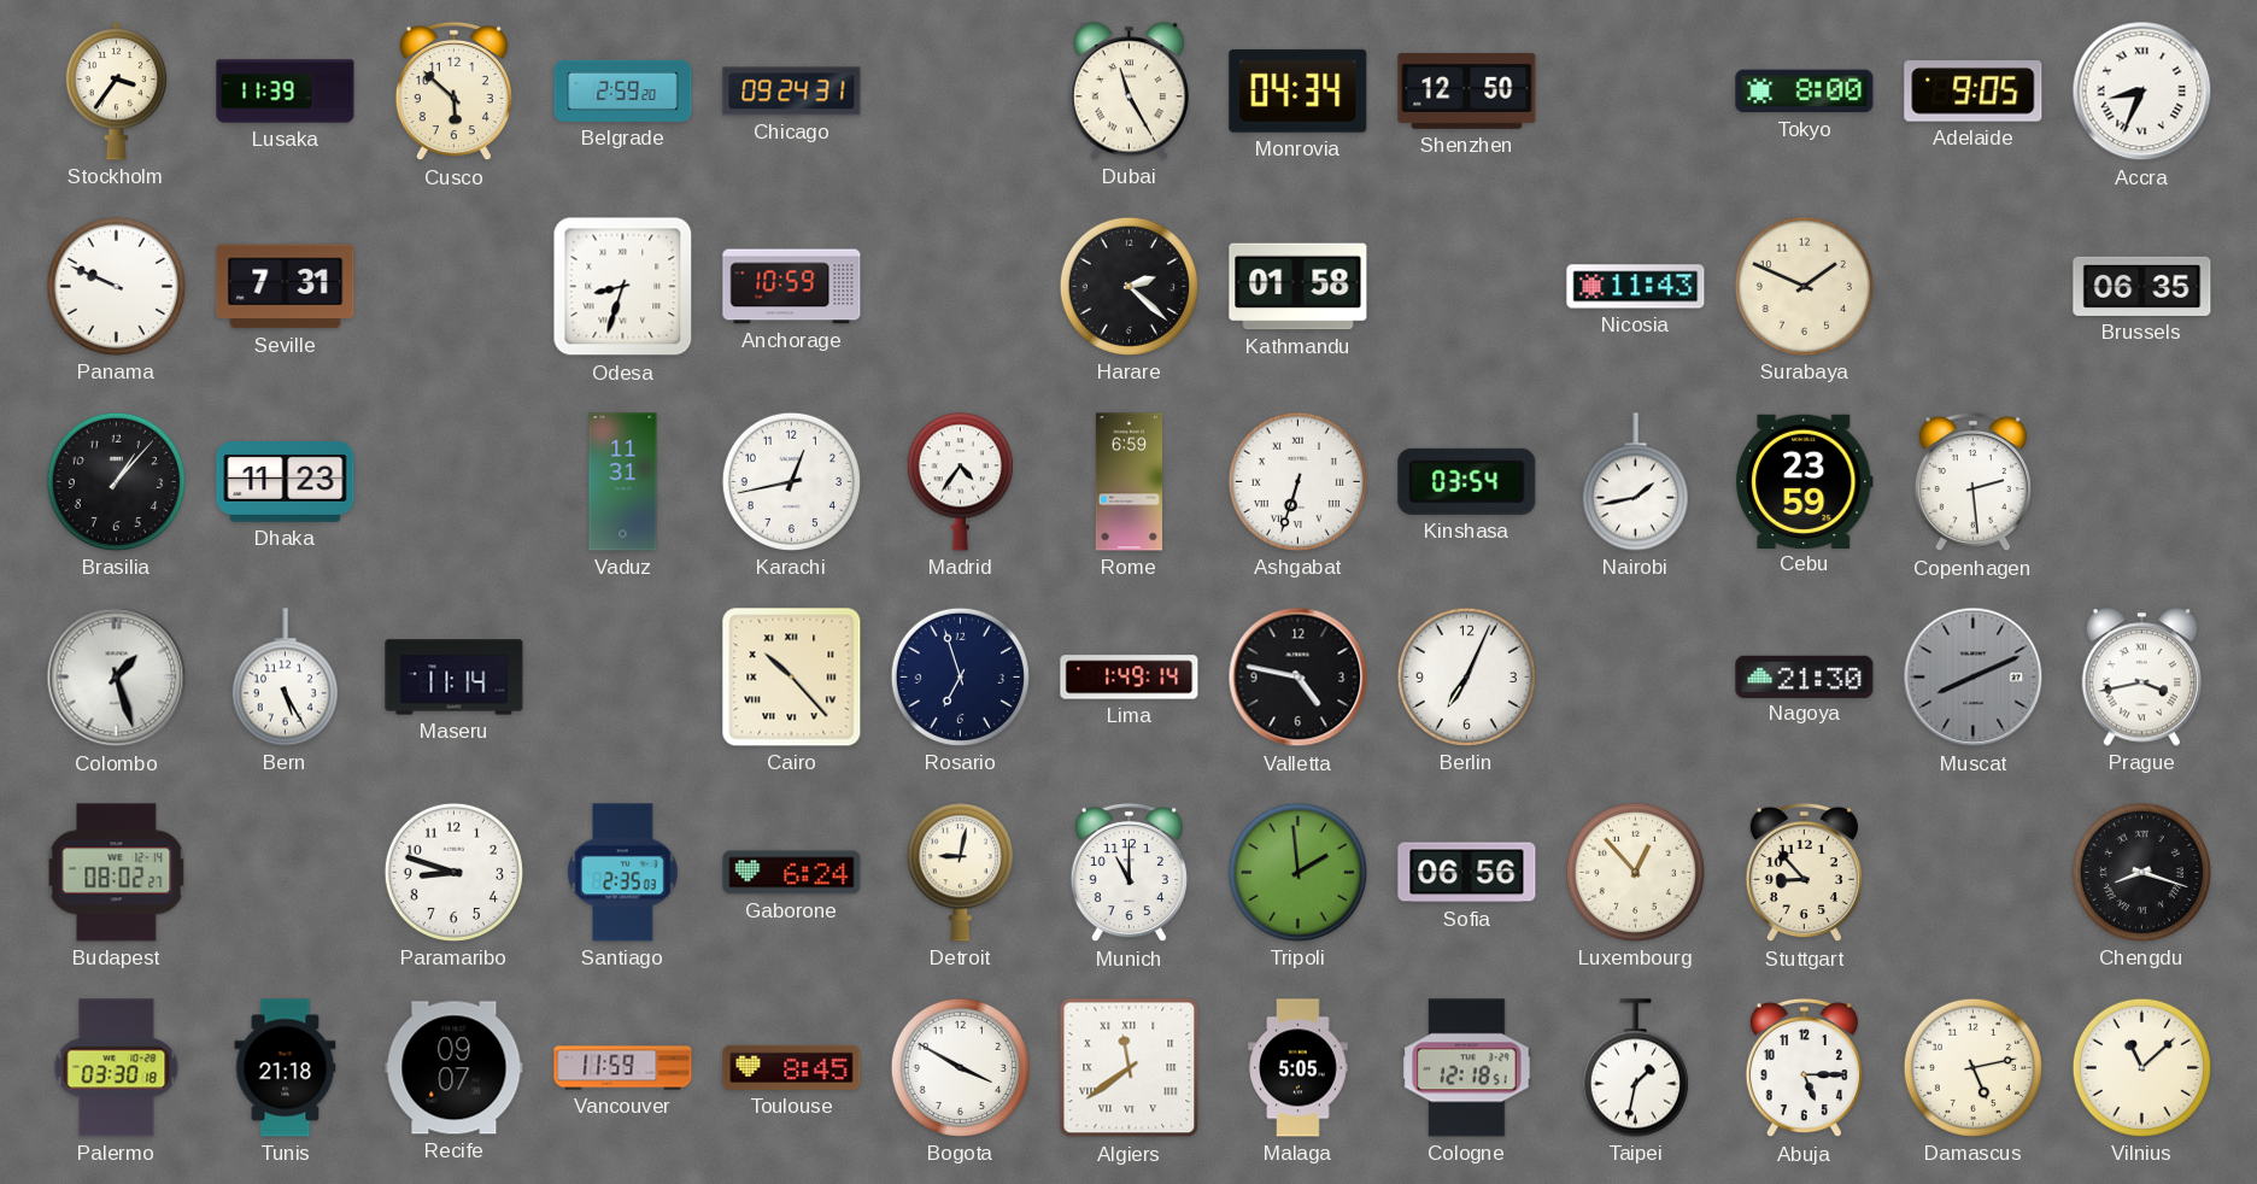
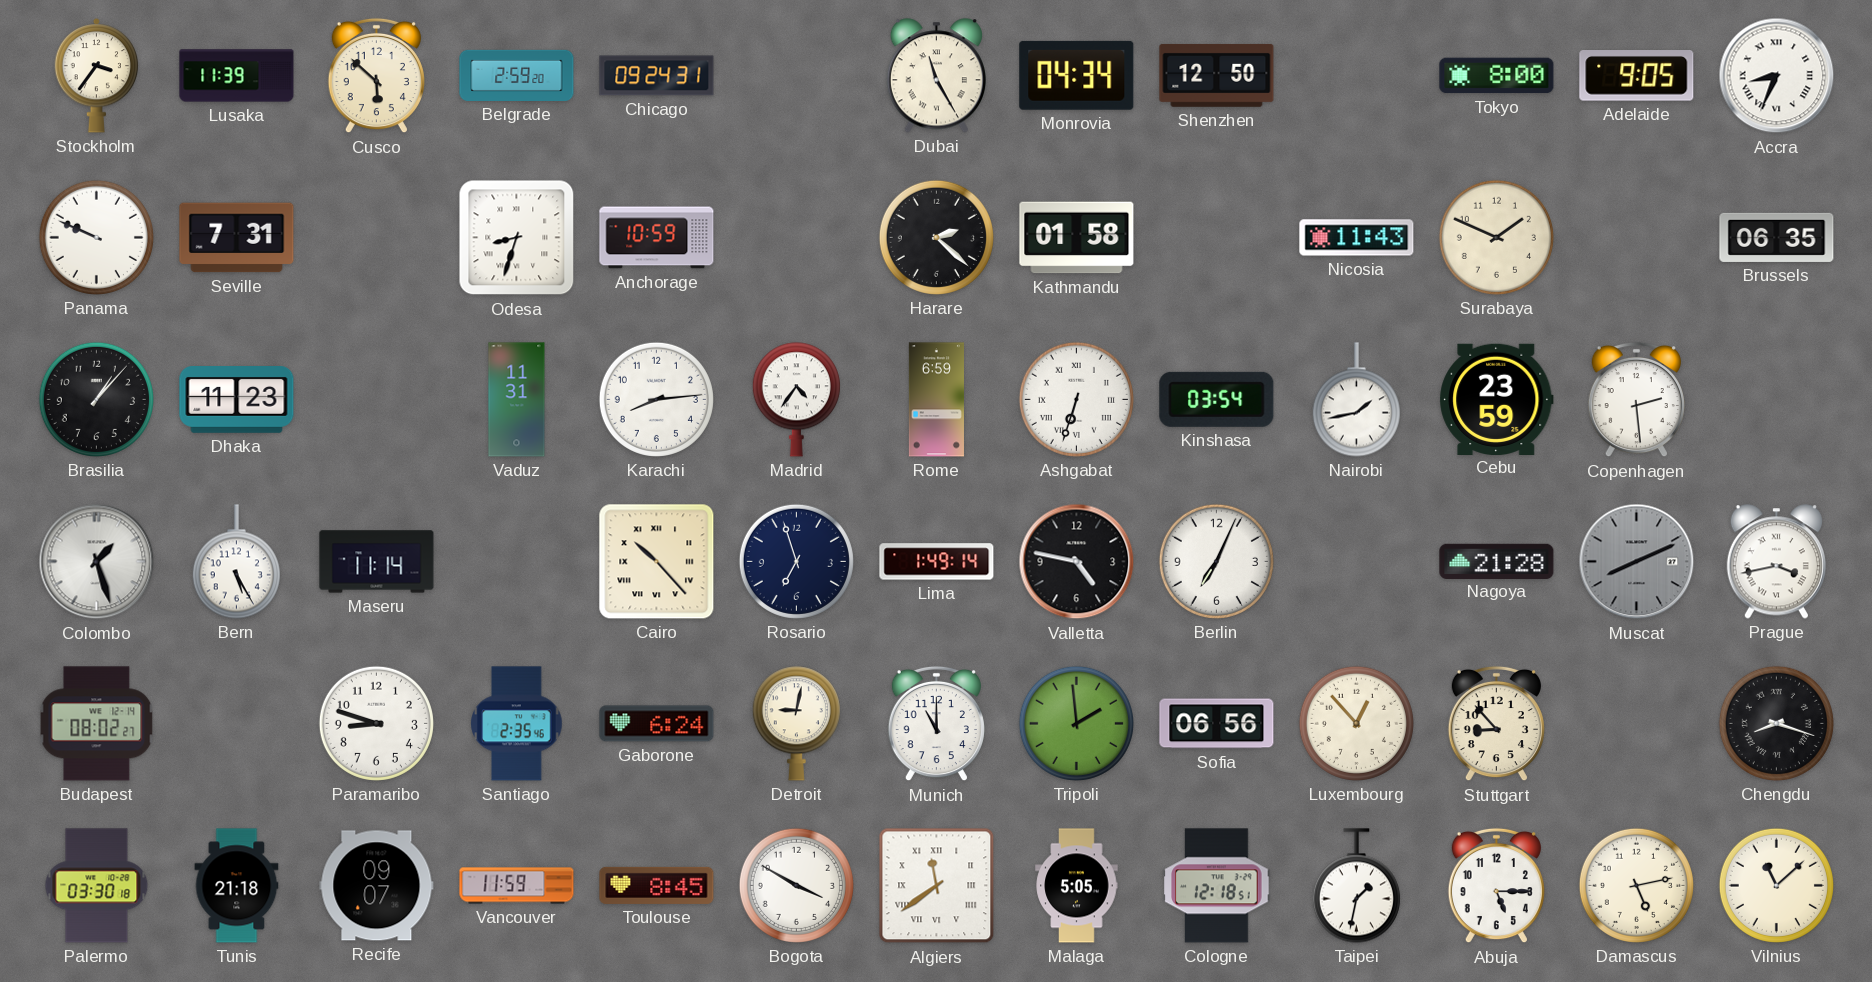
Karachi: 12:43 -> 8:14
Nagoya: 21:30 -> 21:28
Santiago: 2:35:03 -> 2:35:46
